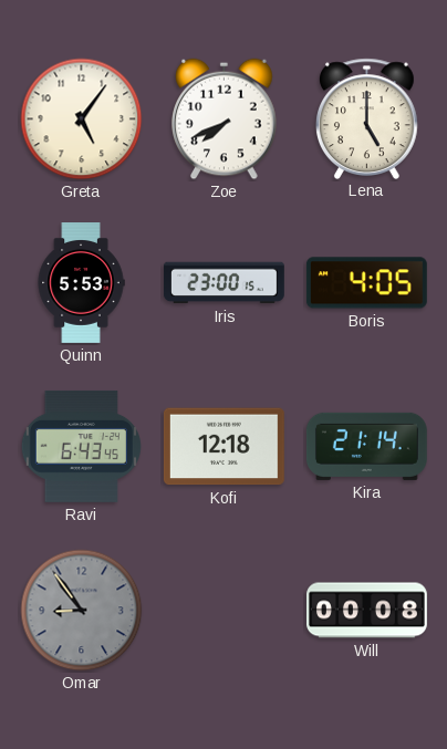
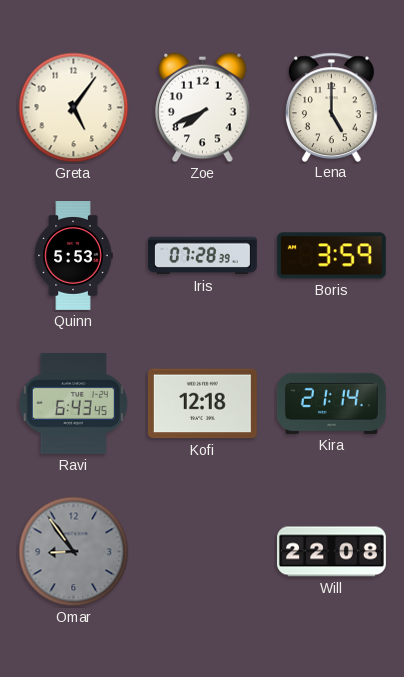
Iris: 23:00 -> 07:28
Boris: 4:05 -> 3:59
Will: 00:08 -> 22:08
